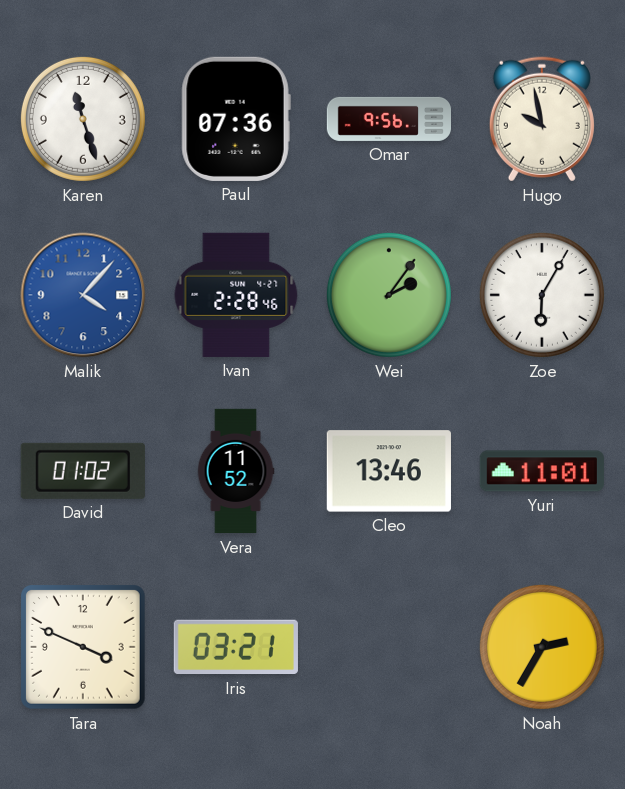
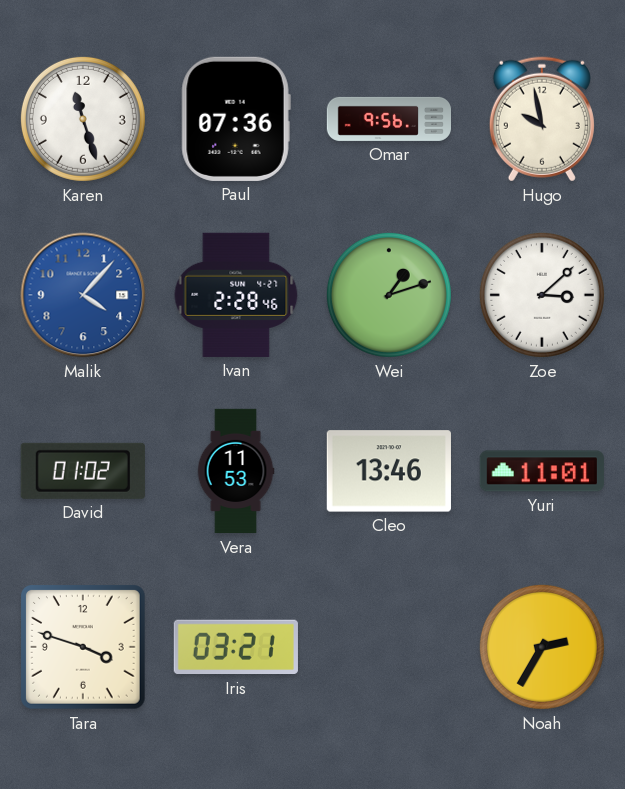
Wei: 2:06 -> 1:12
Zoe: 6:05 -> 3:08
Vera: 11:52 -> 11:53
Tara: 3:49 -> 3:48
